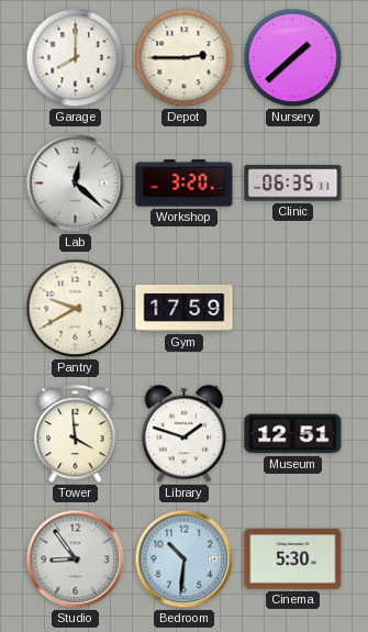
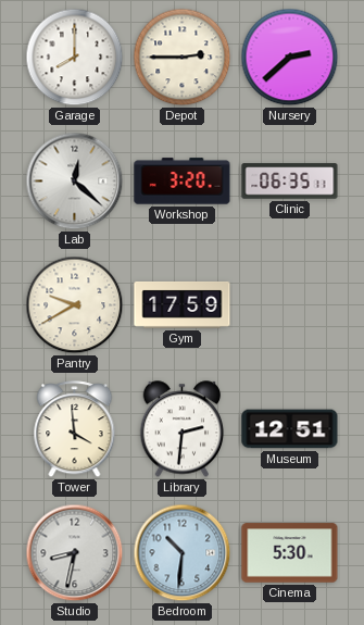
Nursery: 1:38 -> 2:38
Library: 1:48 -> 2:31
Studio: 8:54 -> 8:32
